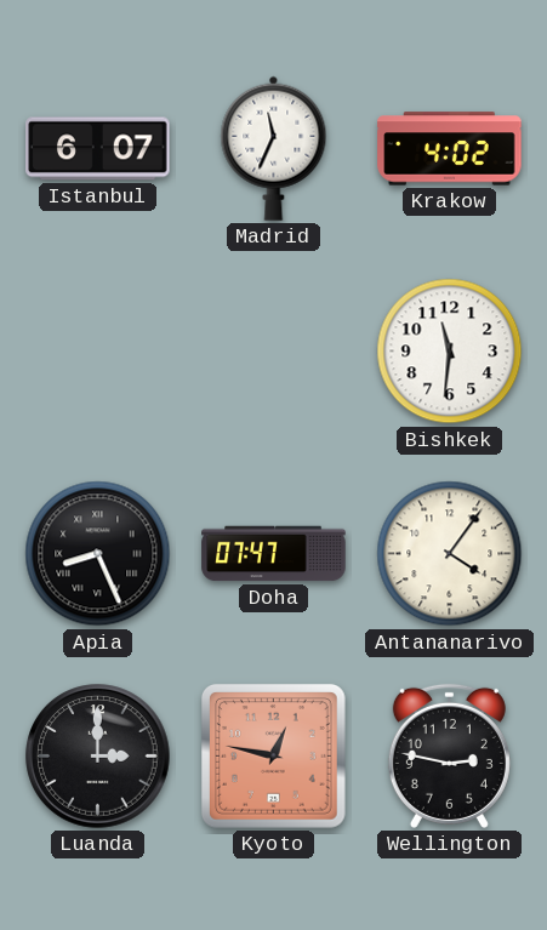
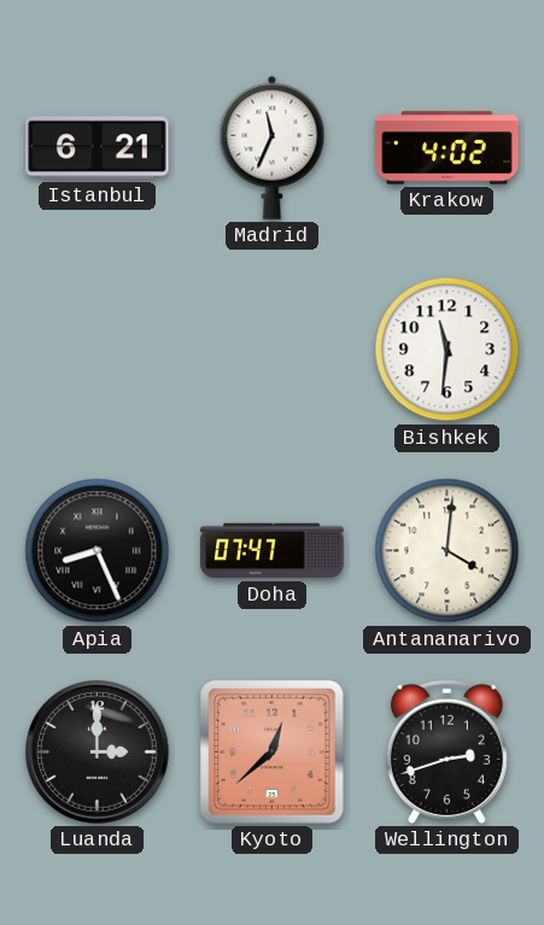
Istanbul: 6:07 -> 6:21
Antananarivo: 4:06 -> 4:01
Kyoto: 12:47 -> 12:38
Wellington: 2:47 -> 2:42
